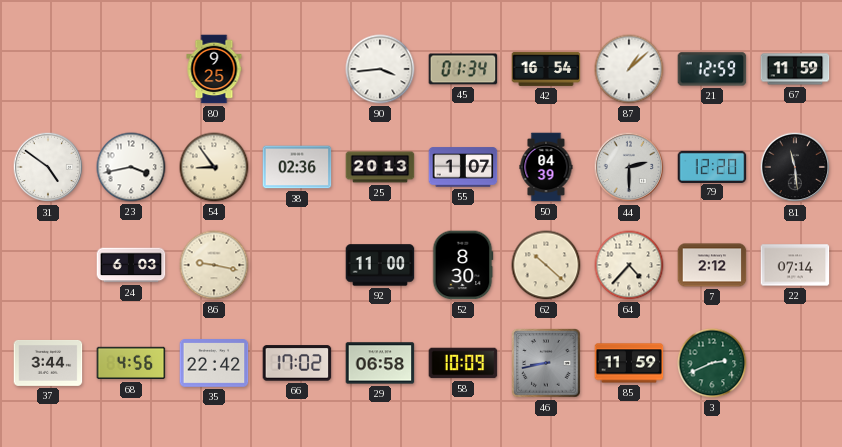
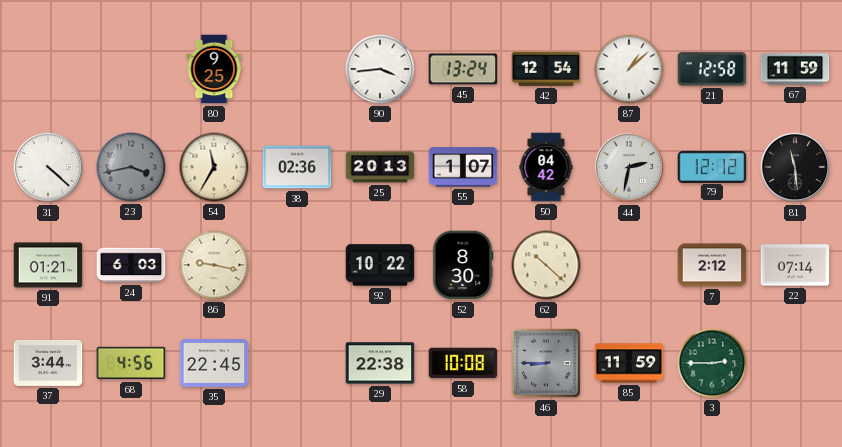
45: 01:34 -> 13:24
42: 16:54 -> 12:54
21: 12:59 -> 12:58
31: 4:51 -> 4:22
23 dial: white -> grey
54: 8:54 -> 11:35
50: 04:39 -> 04:42
44: 2:30 -> 2:32
79: 12:20 -> 12:12
91: none -> 01:21
92: 11:00 -> 10:22
64: 4:37 -> none
35: 22:42 -> 22:45
66: 17:02 -> none
29: 06:58 -> 22:38
58: 10:09 -> 10:08
46: 8:43 -> 8:45
3: 2:41 -> 2:45
